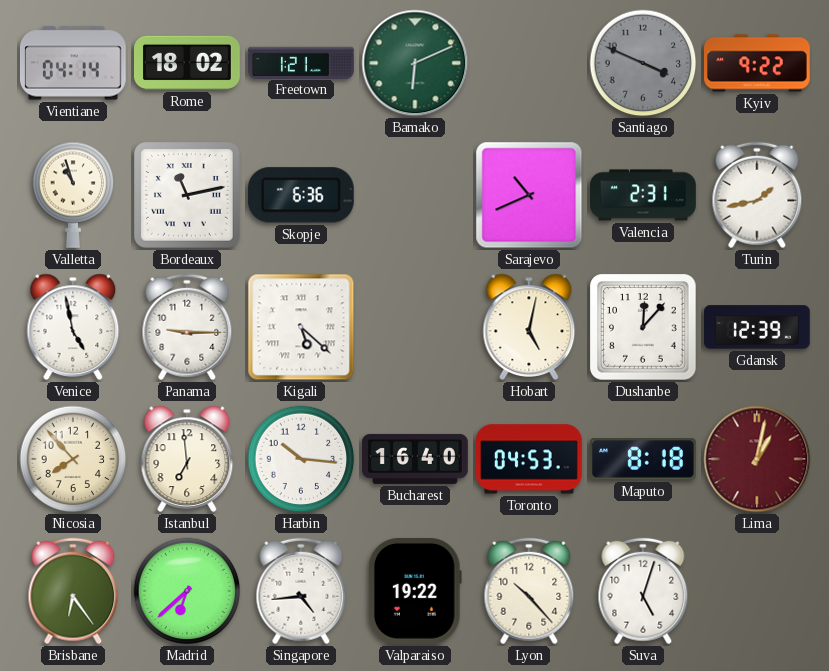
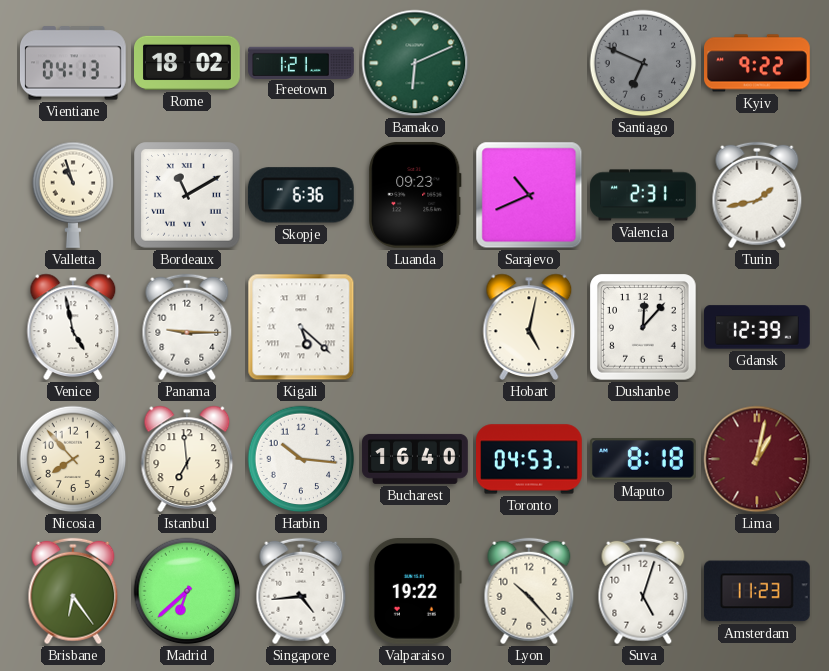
Vientiane: 04:14 -> 04:13
Santiago: 3:49 -> 6:49
Bordeaux: 11:13 -> 11:10
Luanda: none -> 09:23
Amsterdam: none -> 11:23
